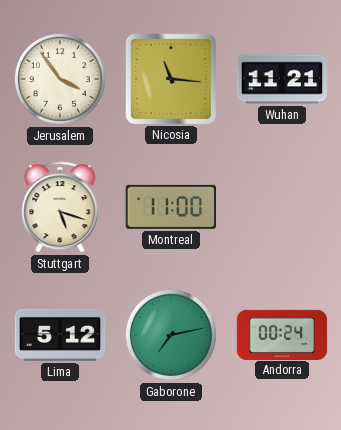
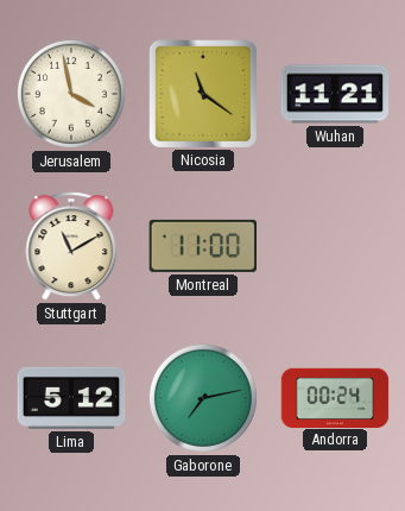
Jerusalem: 3:54 -> 3:58
Nicosia: 11:16 -> 11:21
Stuttgart: 5:18 -> 11:10
